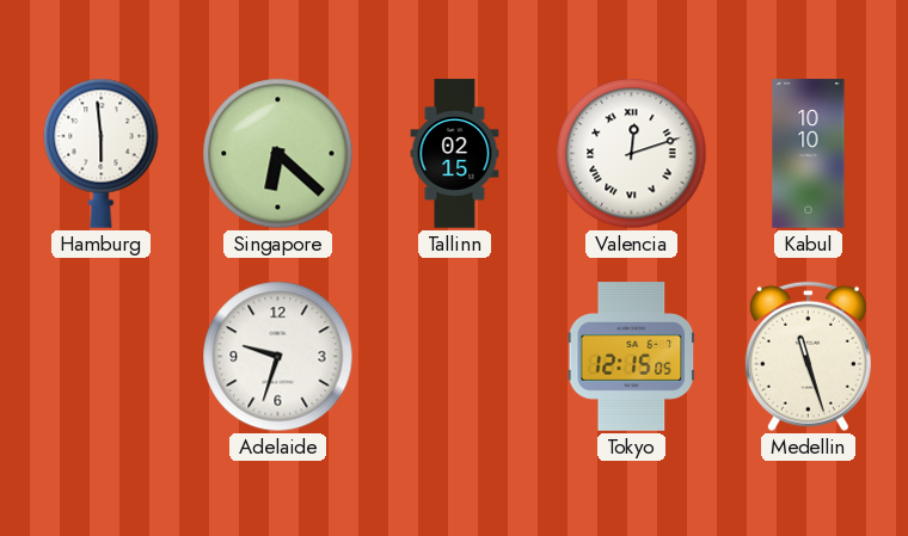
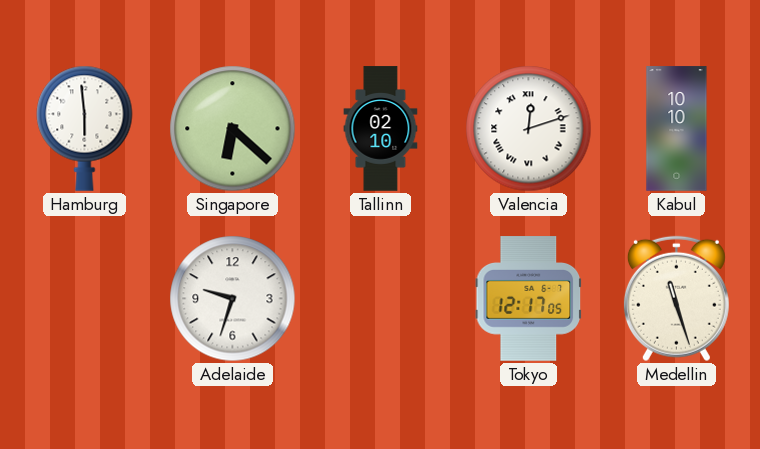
Tallinn: 02:15 -> 02:10
Tokyo: 12:15 -> 12:17
